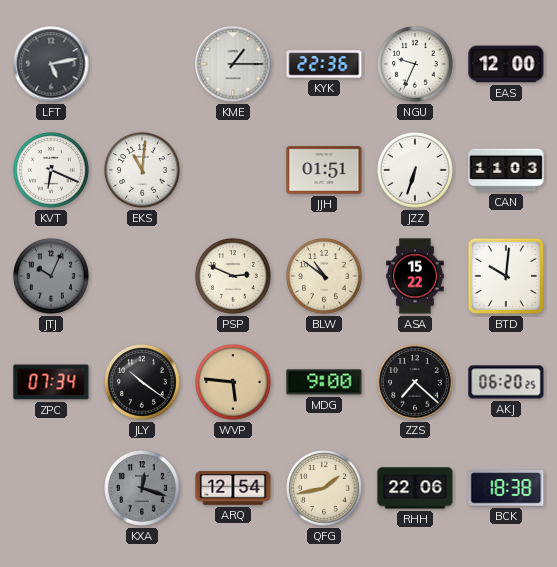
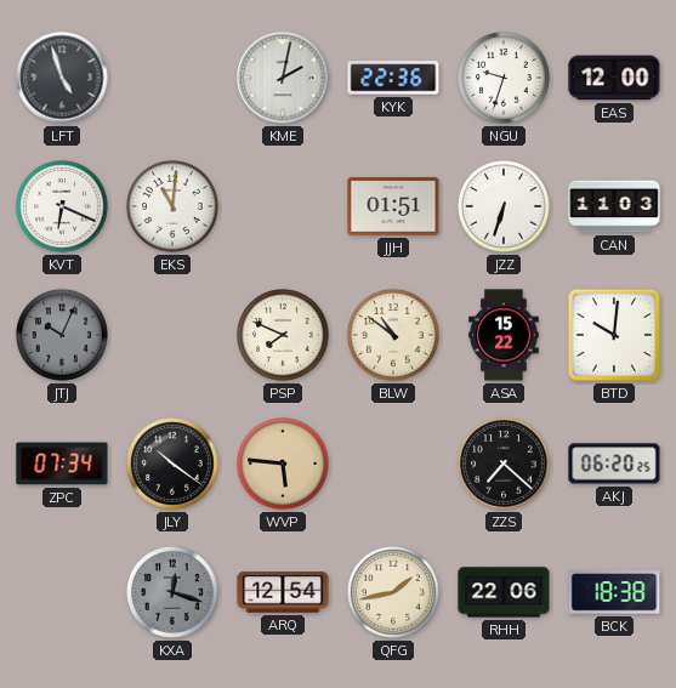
LFT: 5:13 -> 4:57
KME: 1:15 -> 2:02
NGU: 9:34 -> 9:33
PSP: 2:49 -> 7:49
MDG: 9:00 -> none
